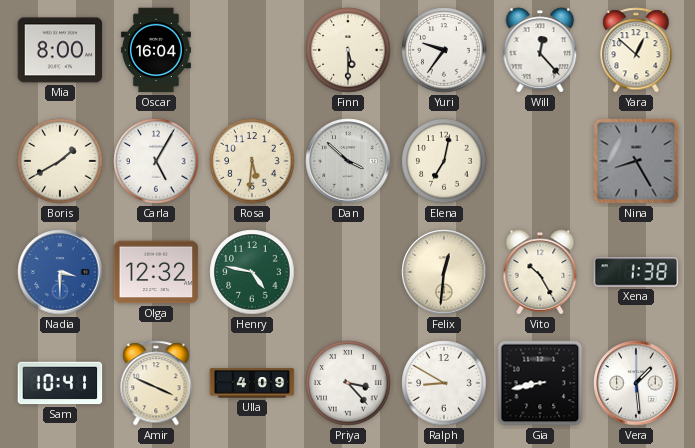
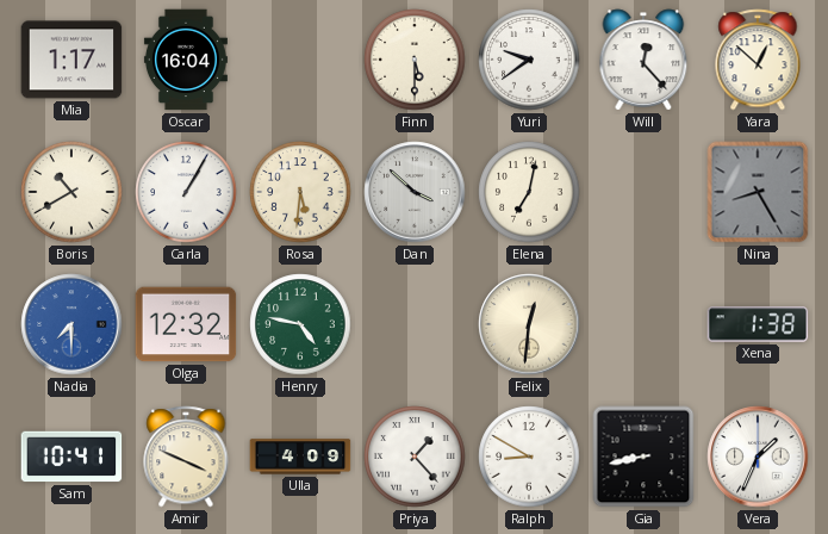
Mia: 8:00 -> 1:17
Yuri: 9:36 -> 9:39
Boris: 1:40 -> 10:40
Carla: 5:05 -> 1:05
Nadia: 3:30 -> 7:30
Vito: 10:25 -> none
Priya: 3:23 -> 1:23
Vera: 1:29 -> 1:34
